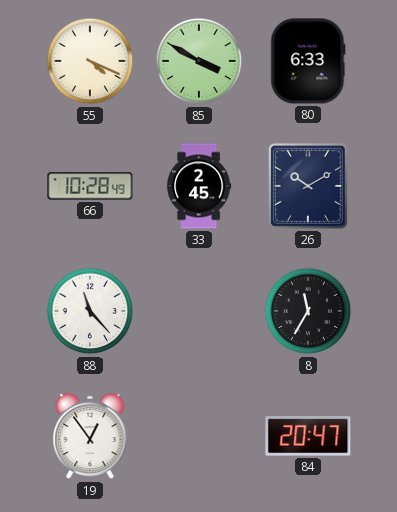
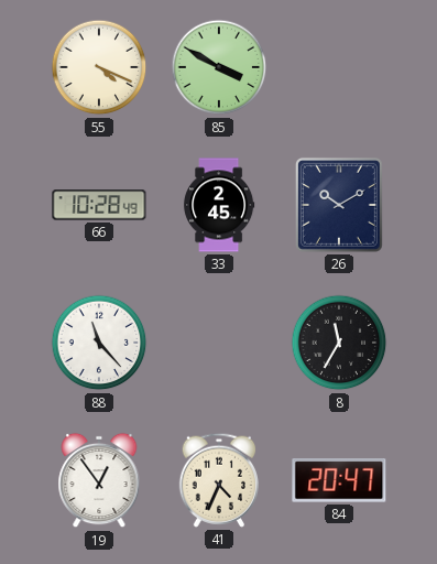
80: 6:33 -> none
41: none -> 4:34
